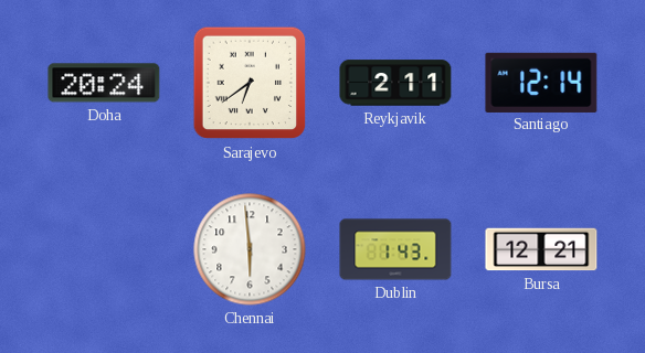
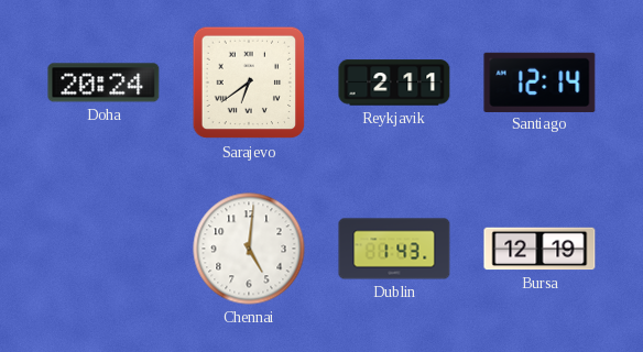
Chennai: 5:59 -> 5:01
Bursa: 12:21 -> 12:19
